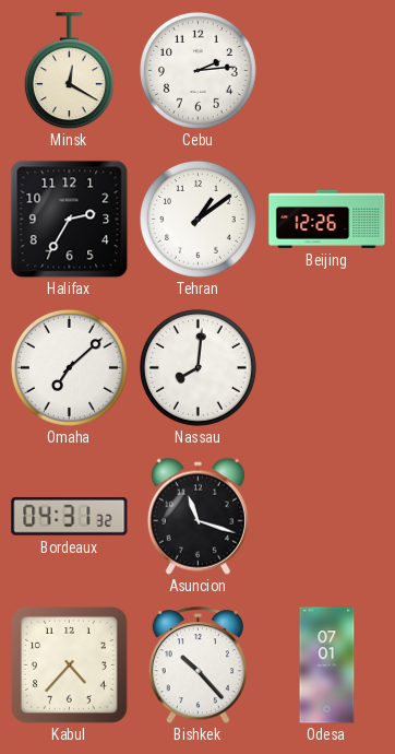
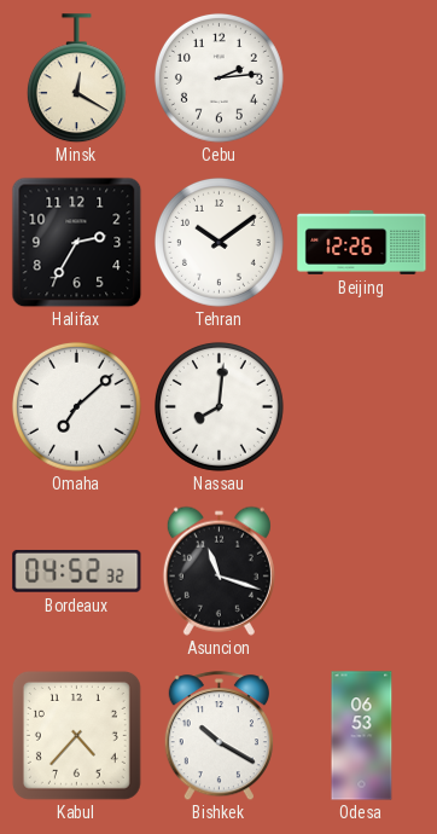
Tehran: 1:09 -> 10:09
Bordeaux: 04:31 -> 04:52
Bishkek: 10:23 -> 10:20
Odesa: 07:01 -> 06:53
